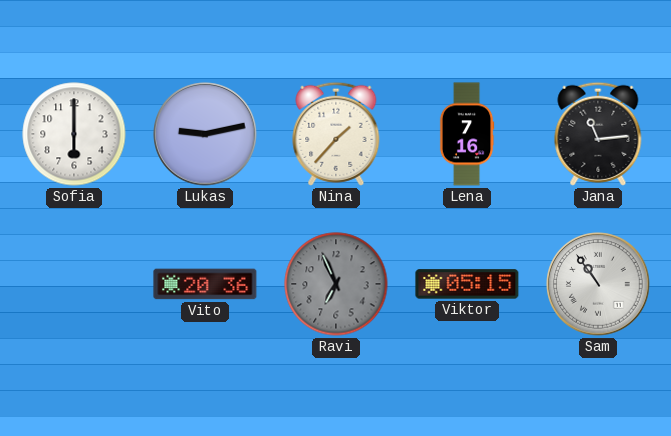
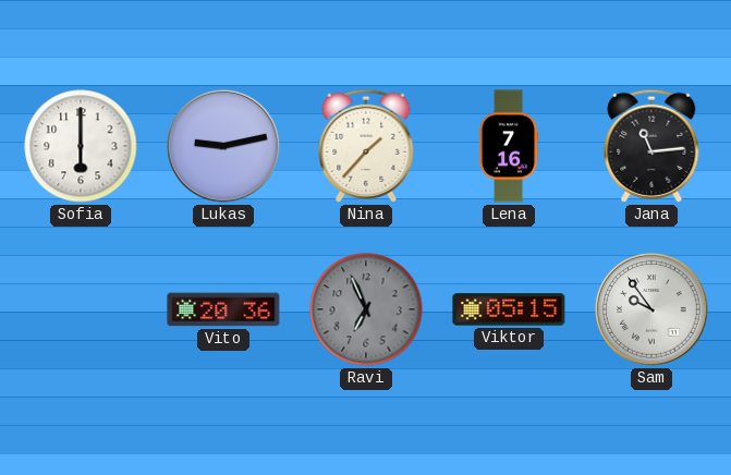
Sam: 10:54 -> 9:54
